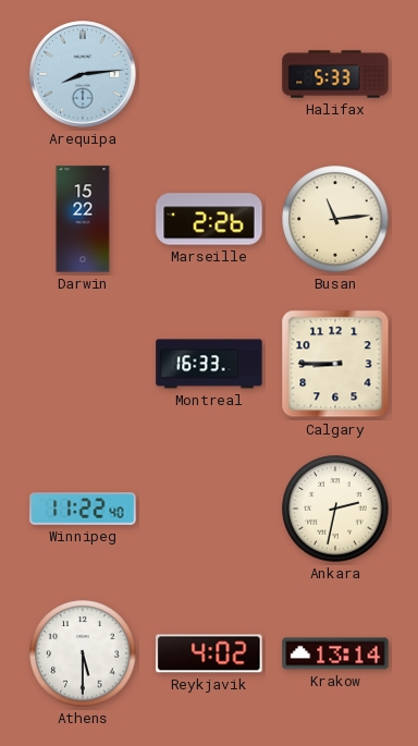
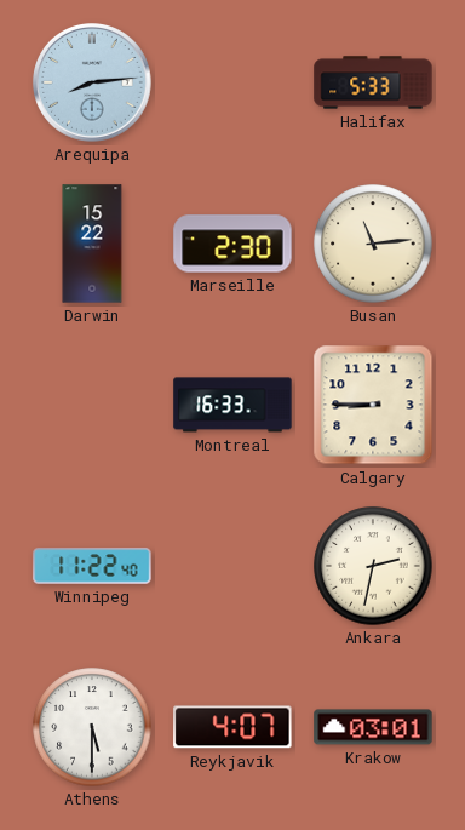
Marseille: 2:26 -> 2:30
Reykjavik: 4:02 -> 4:07
Krakow: 13:14 -> 03:01
